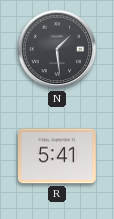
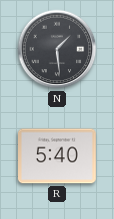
R: 5:41 -> 5:40
